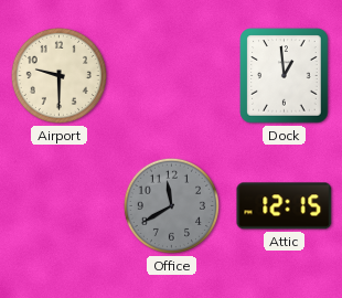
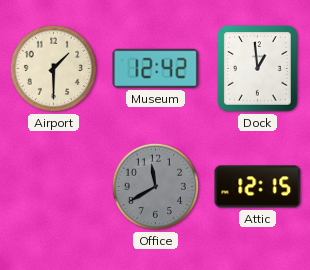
Airport: 9:30 -> 1:30
Museum: none -> 12:42
